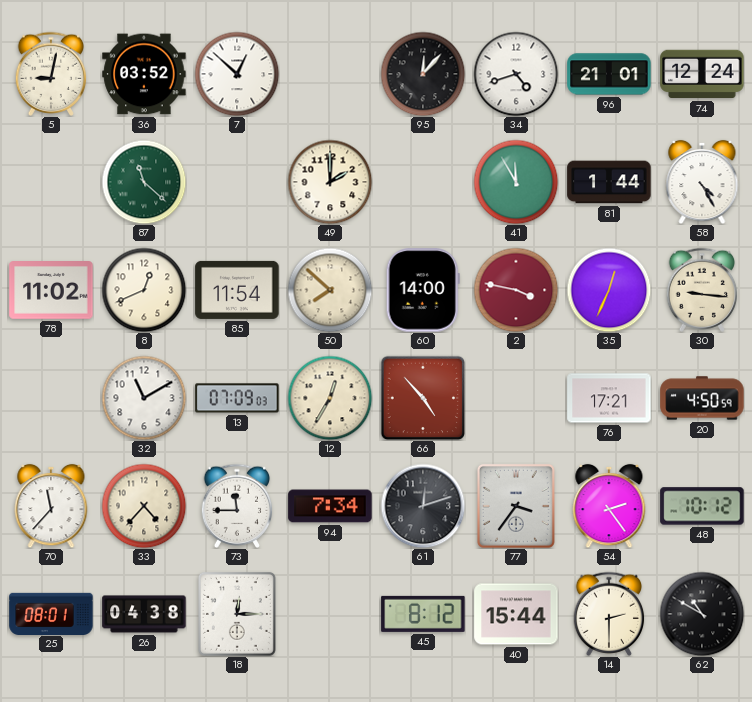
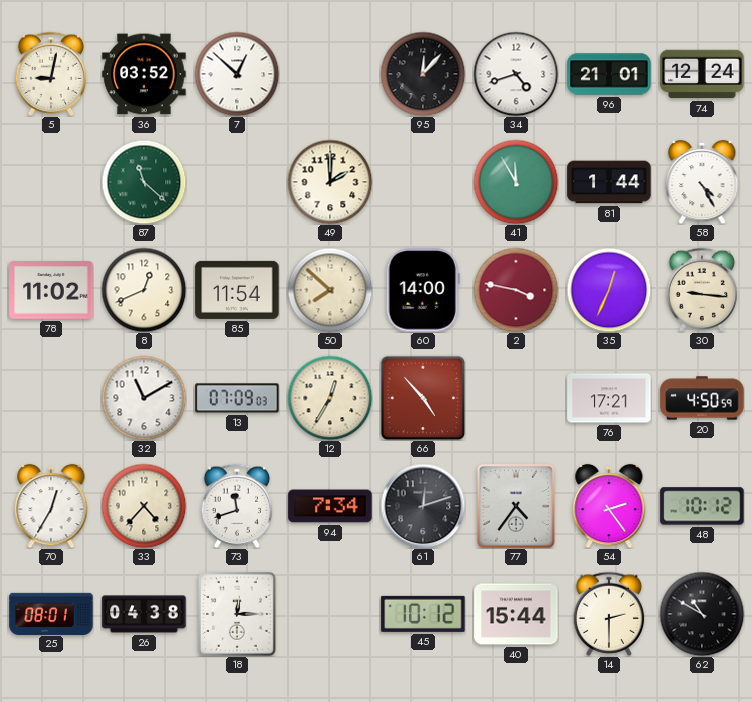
70: 11:37 -> 12:35
73: 11:45 -> 11:42
77: 3:36 -> 4:36
45: 8:12 -> 10:12
